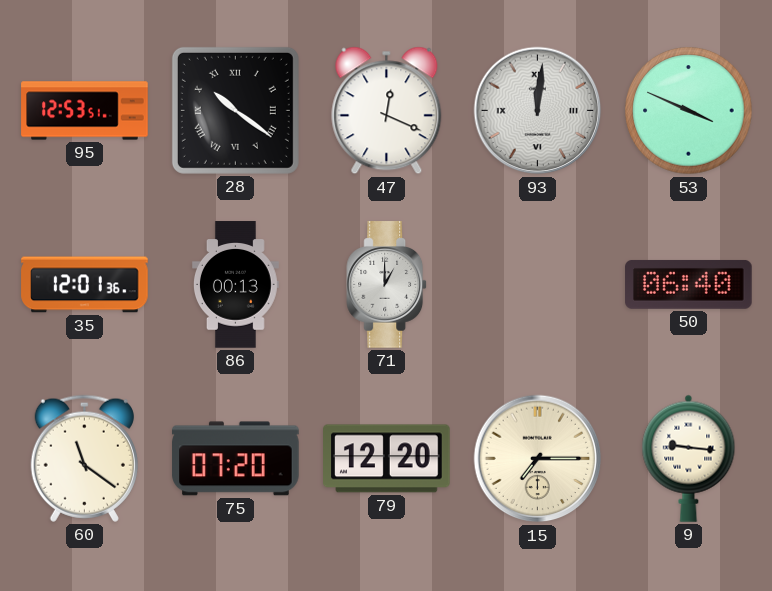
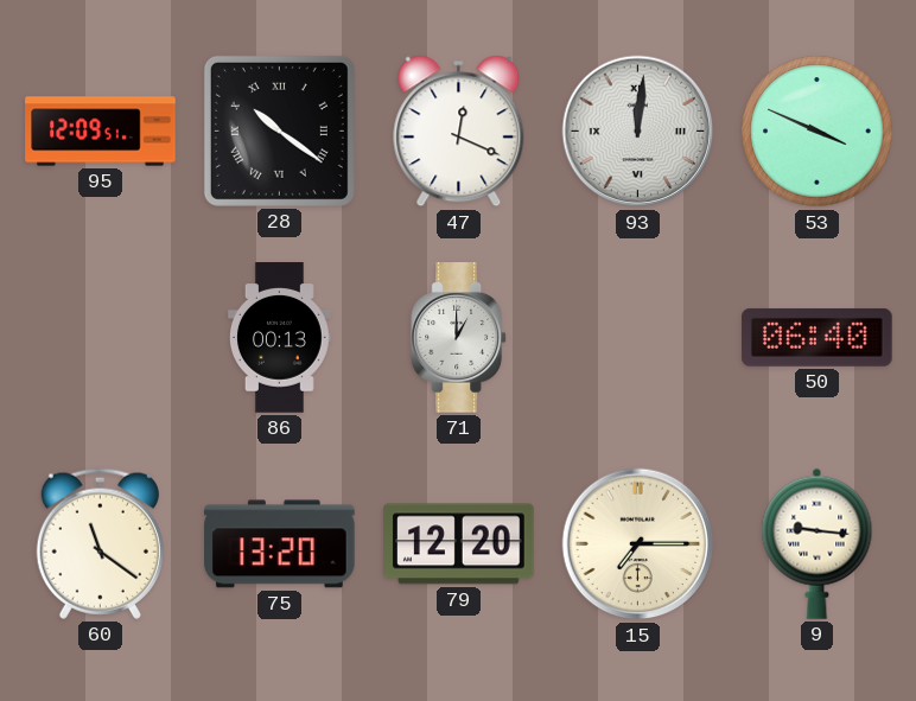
95: 12:53 -> 12:09
35: 12:01 -> none
75: 07:20 -> 13:20
